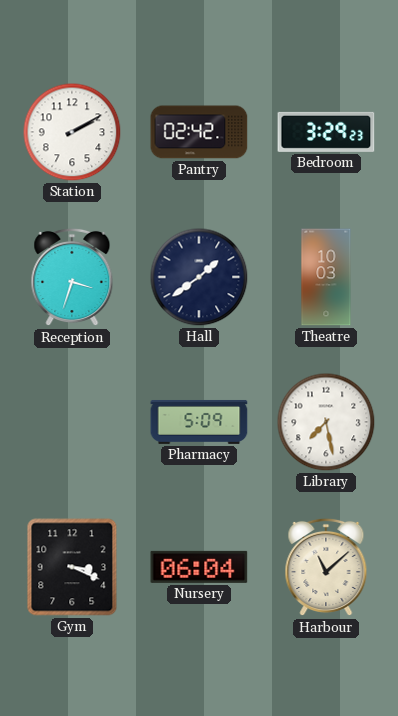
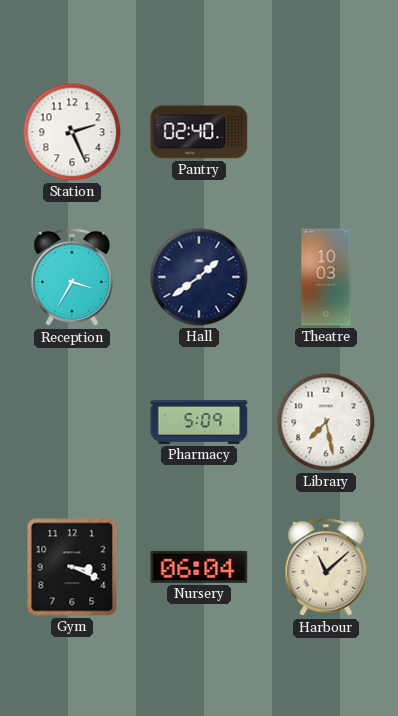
Station: 2:10 -> 2:26
Pantry: 02:42 -> 02:40
Bedroom: 3:29 -> none
Reception: 3:33 -> 3:35
